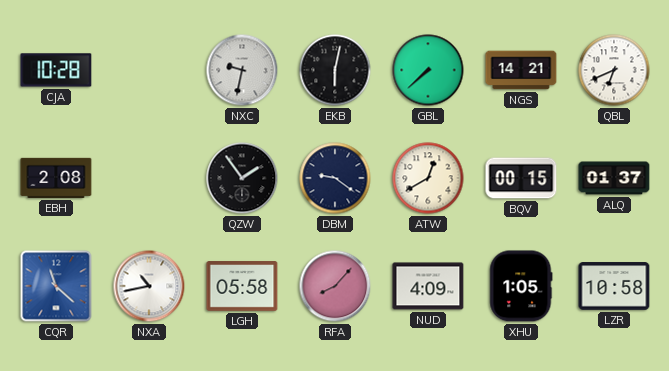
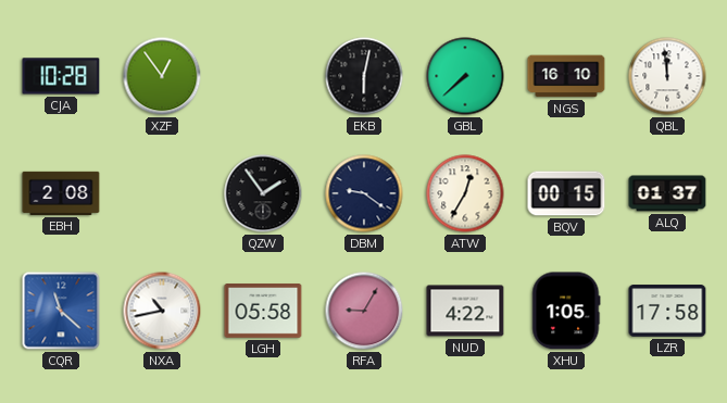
XZF: none -> 12:54
NXC: 9:32 -> none
NGS: 14:21 -> 16:10
QBL: 6:41 -> 11:59
ATW: 12:40 -> 12:35
RFA: 8:07 -> 9:05
NUD: 4:09 -> 4:22
LZR: 10:58 -> 17:58
